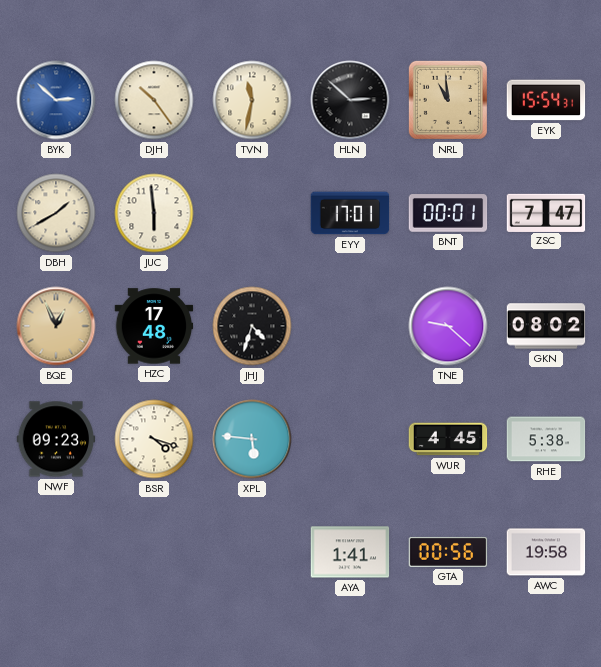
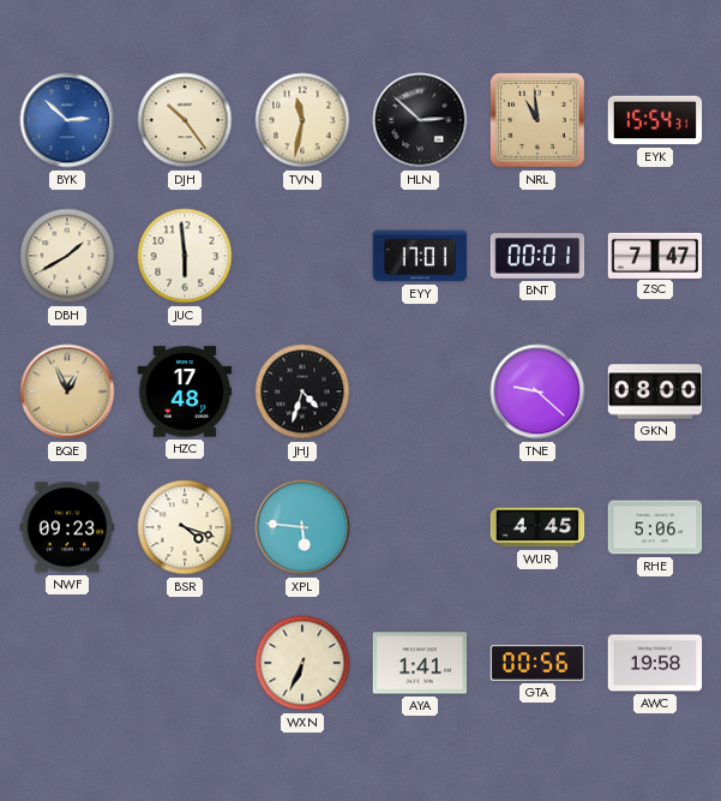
GKN: 08:02 -> 08:00
RHE: 5:38 -> 5:06
WXN: none -> 6:34
